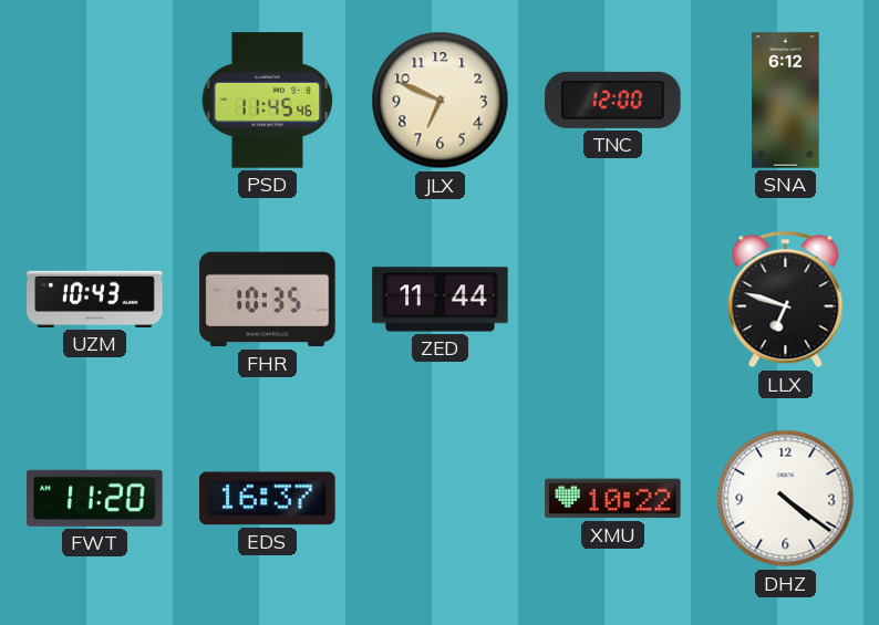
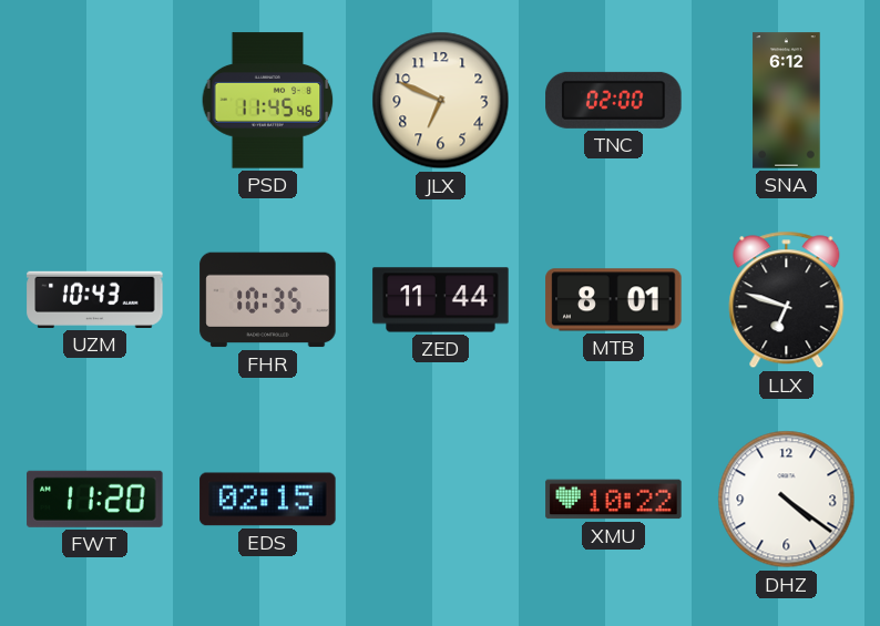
TNC: 12:00 -> 02:00
MTB: none -> 8:01
EDS: 16:37 -> 02:15
